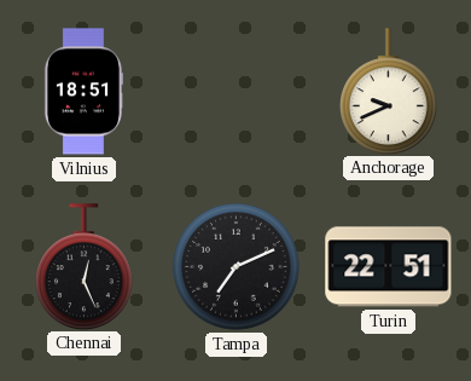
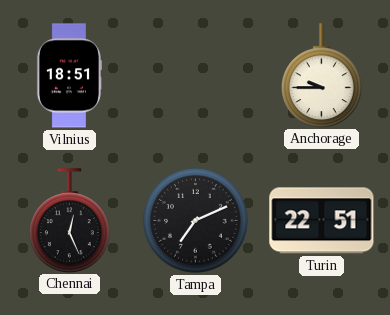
Anchorage: 9:41 -> 9:45
